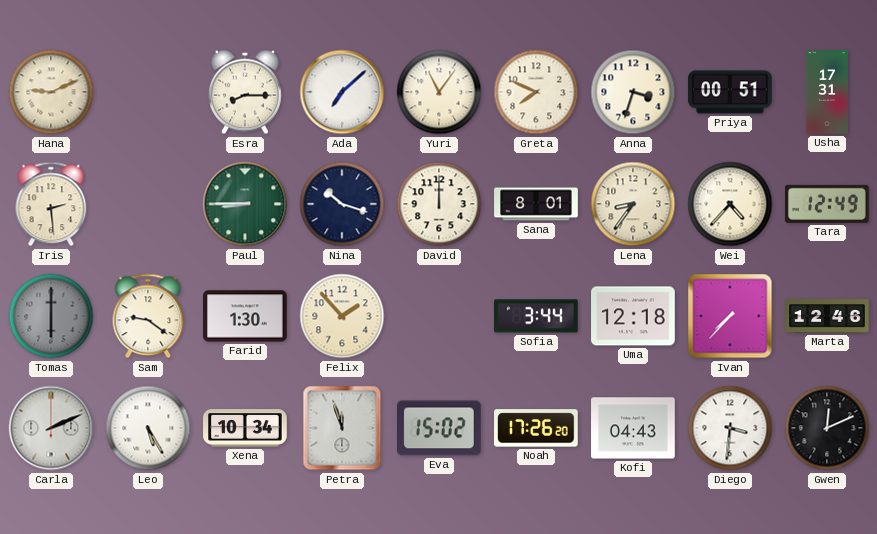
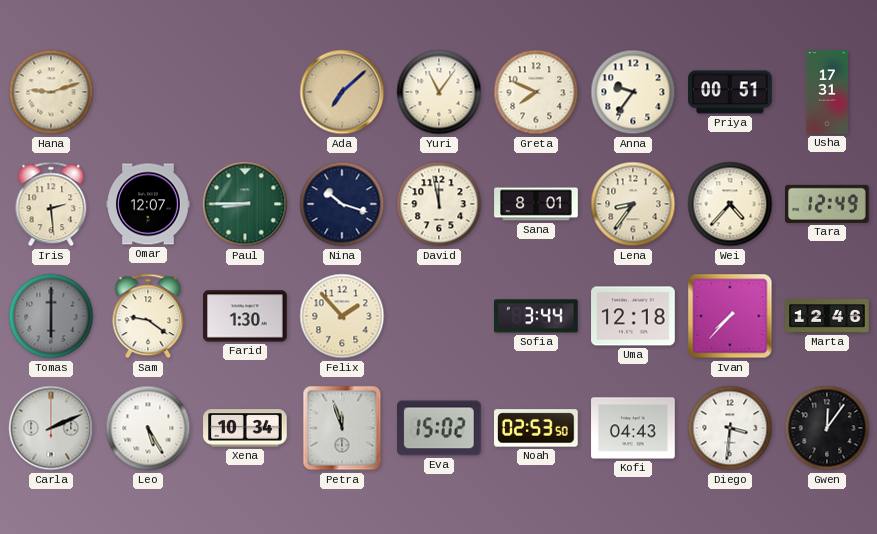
Hana: 9:11 -> 9:12
Esra: 8:15 -> none
Ada dial: white -> champagne
Anna: 3:33 -> 9:36
Omar: none -> 12:07
David: 12:00 -> 11:58
Noah: 17:26 -> 02:53
Gwen: 12:11 -> 12:06
